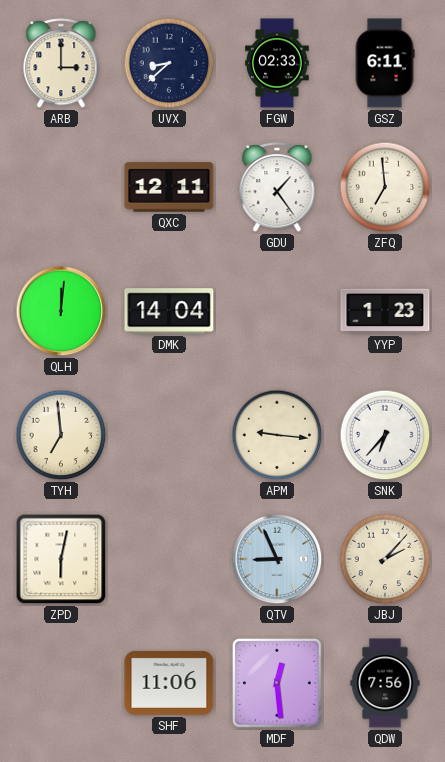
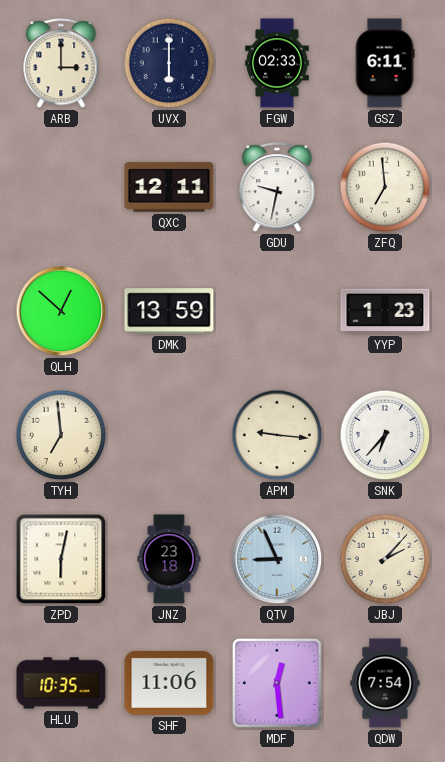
UVX: 8:38 -> 6:00
GDU: 1:24 -> 9:32
QLH: 12:01 -> 12:52
DMK: 14:04 -> 13:59
JNZ: none -> 23:18
HLU: none -> 10:35
QDW: 7:56 -> 7:54
